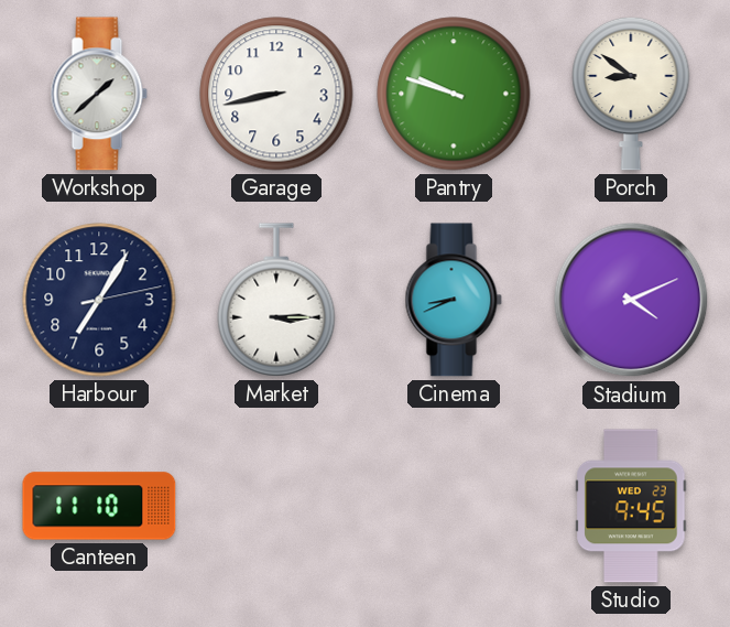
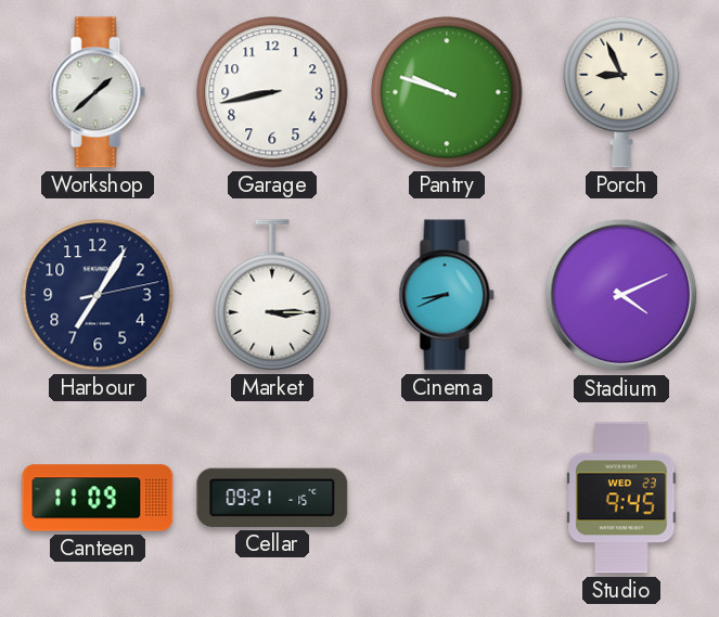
Porch: 8:51 -> 8:56
Canteen: 11:10 -> 11:09
Cellar: none -> 09:21
